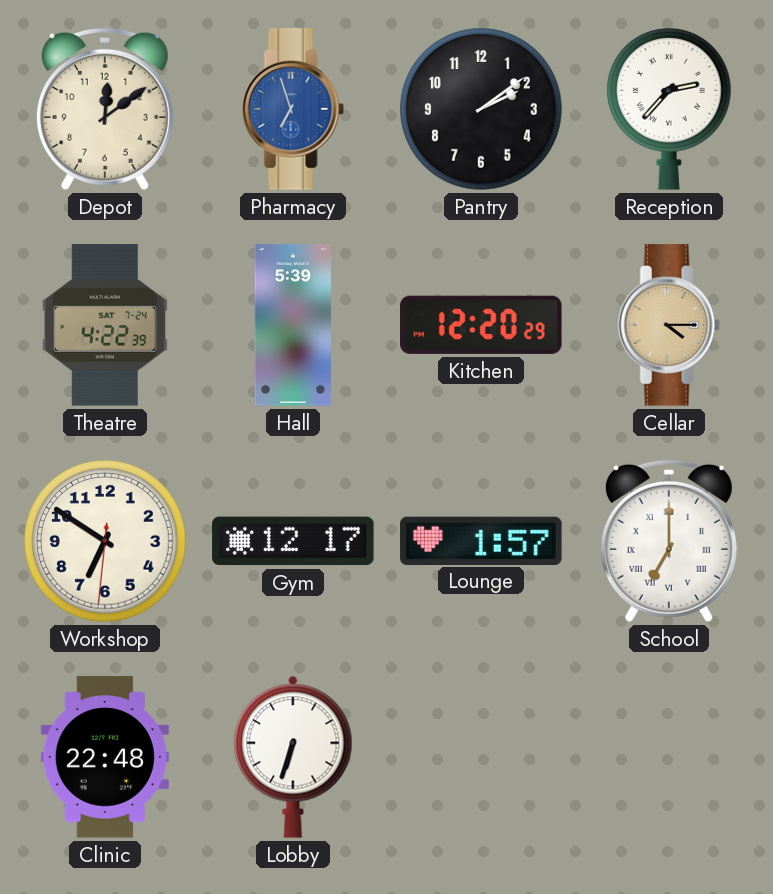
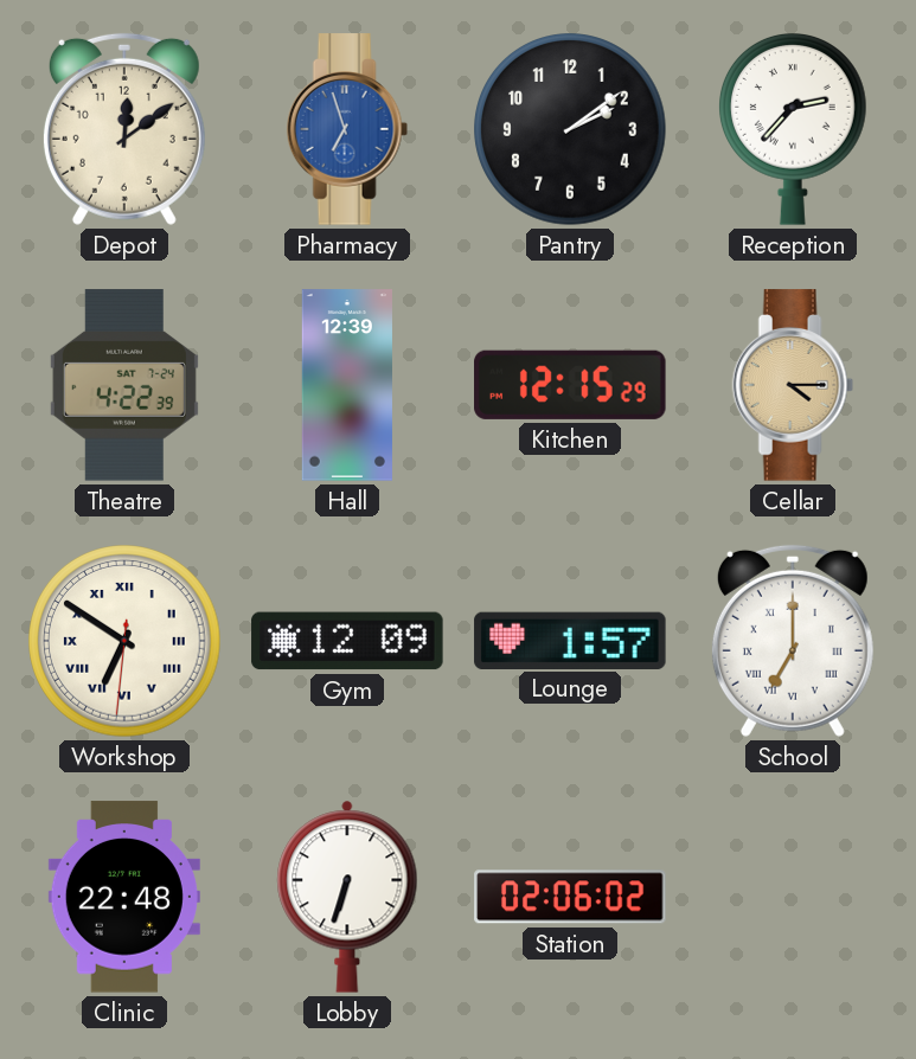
Hall: 5:39 -> 12:39
Kitchen: 12:20 -> 12:15
Workshop numerals: Arabic -> Roman
Gym: 12:17 -> 12:09
Station: none -> 02:06
